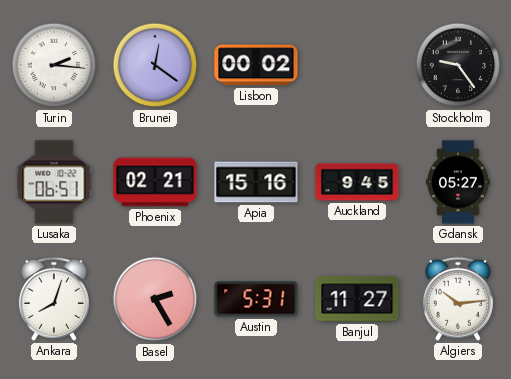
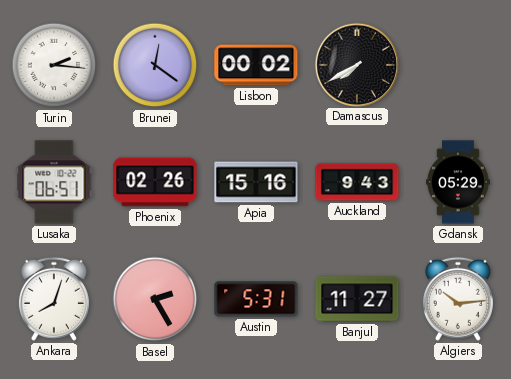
Damascus: none -> 7:40
Stockholm: 9:24 -> none
Phoenix: 02:21 -> 02:26
Auckland: 9:45 -> 9:43
Gdansk: 05:27 -> 05:29
